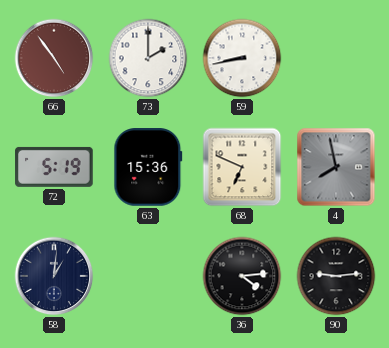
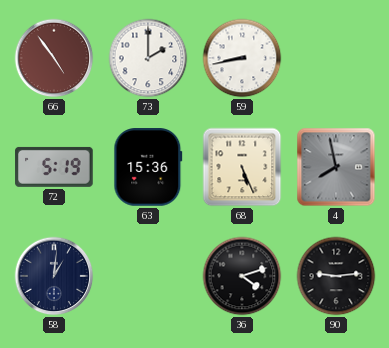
68: 6:49 -> 5:26
36: 4:14 -> 4:12
